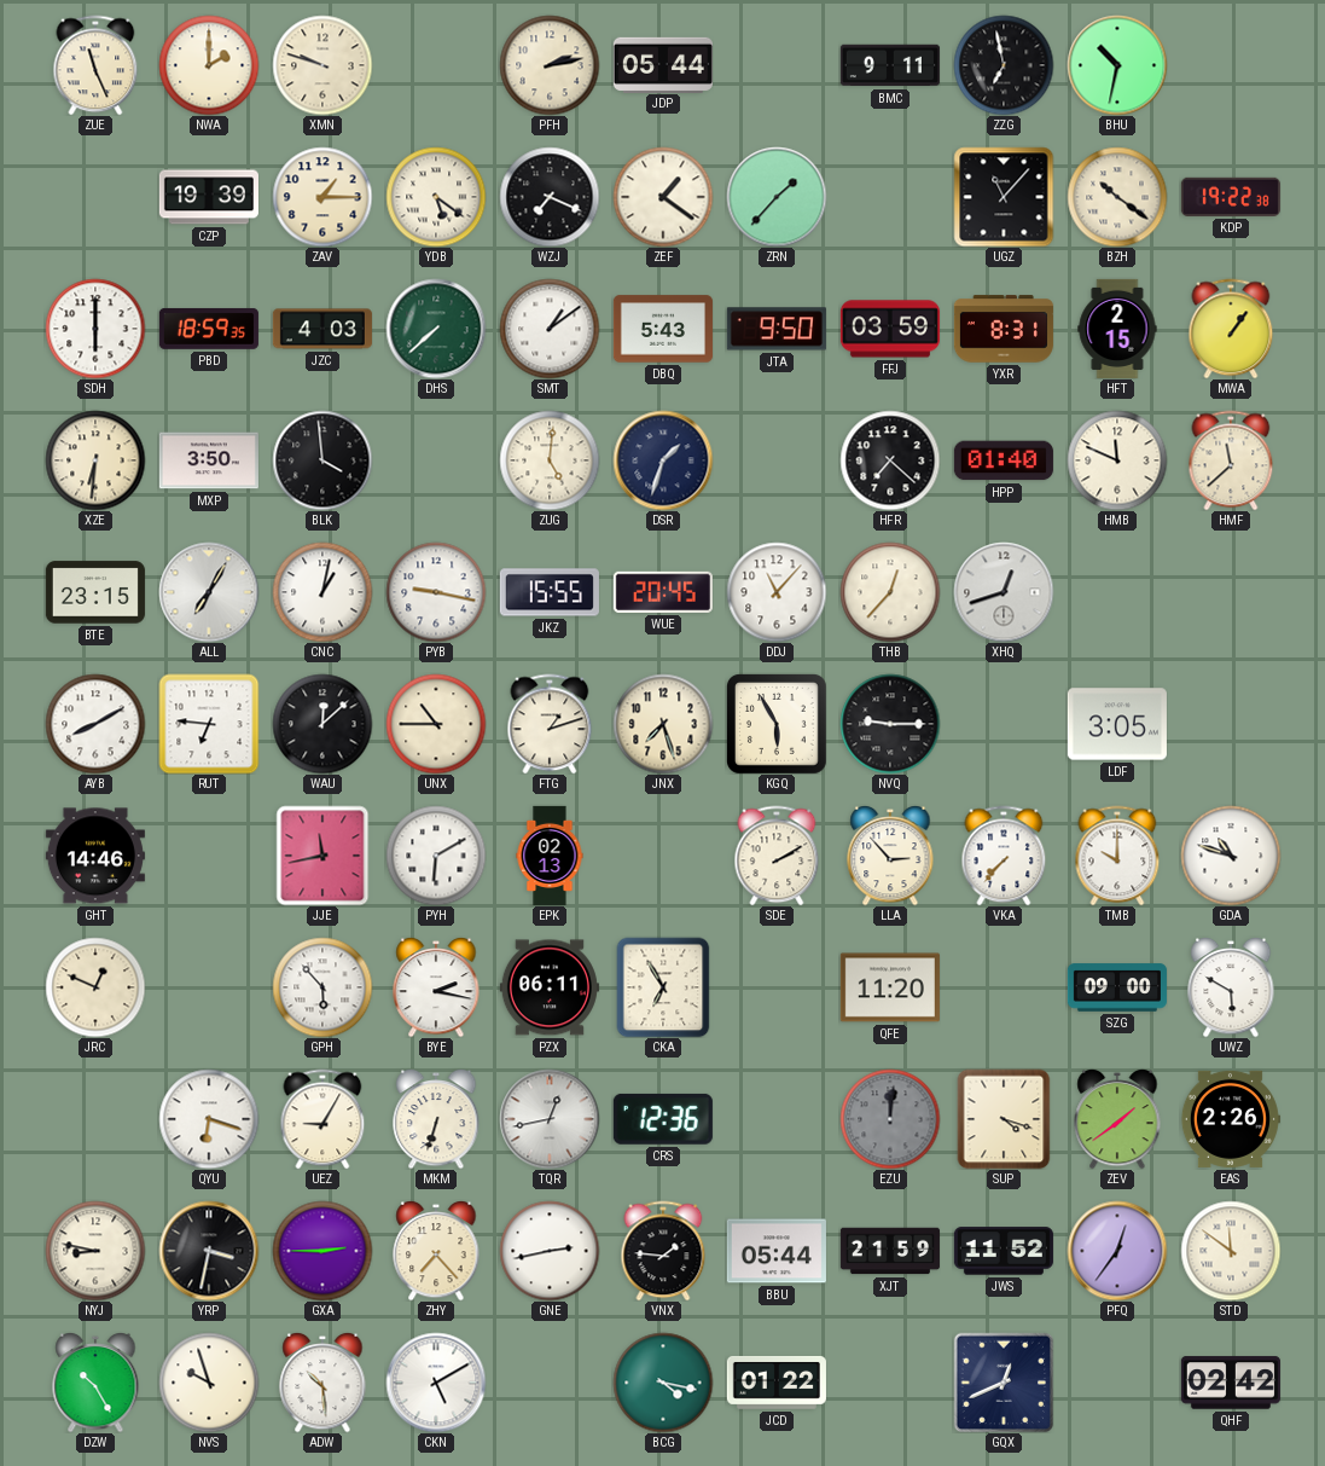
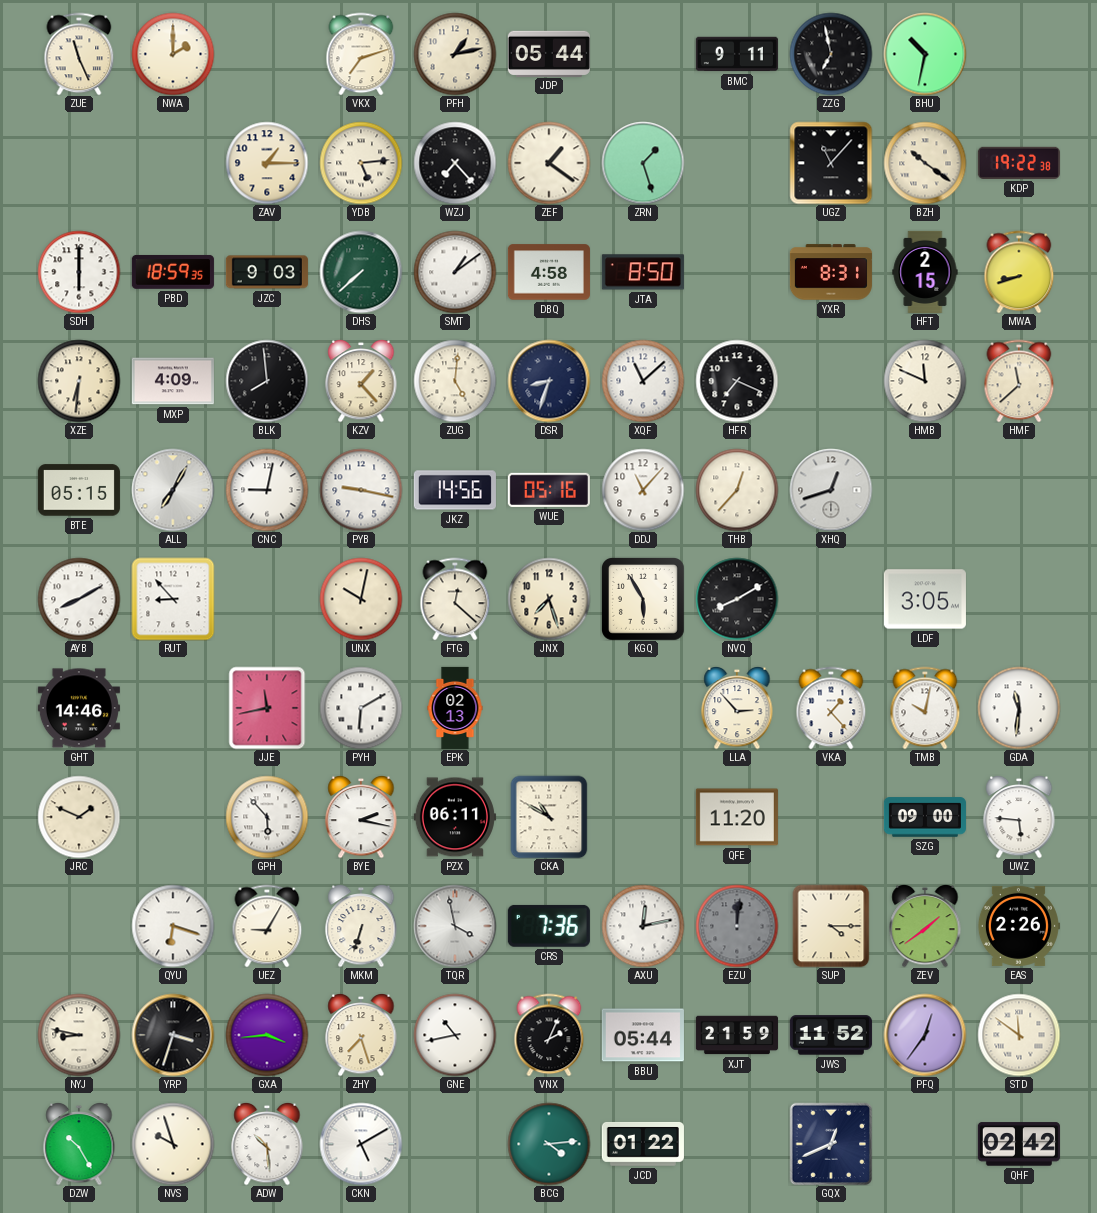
XMN: 9:48 -> none
VKX: none -> 7:12
PFH: 2:13 -> 1:13
CZP: 19:39 -> none
YDB: 5:21 -> 5:14
WZJ: 7:19 -> 7:23
ZRN: 1:37 -> 1:27
JZC: 4:03 -> 9:03
DBQ: 5:43 -> 4:58
JTA: 9:50 -> 8:50
FFJ: 03:59 -> none
MWA: 1:06 -> 8:42
MXP: 3:50 -> 4:09
BLK: 3:59 -> 7:59
KZV: none -> 1:23
DSR: 1:33 -> 8:33
XQF: none -> 11:08
HFR: 7:22 -> 7:19
HPP: 01:40 -> none
BTE: 23:15 -> 05:15
CNC: 1:02 -> 9:02
JKZ: 15:55 -> 14:56
WUE: 20:45 -> 05:16
RUT: 6:46 -> 8:53
WAU: 12:08 -> none
UNX: 10:45 -> 10:02
FTG: 1:12 -> 12:22
NVQ: 9:15 -> 8:10
SDE: 2:10 -> none
VKA: 7:37 -> 1:23
TMB: 10:00 -> 10:02
GDA: 10:48 -> 11:31
JRC: 12:49 -> 1:49
CKA: 6:55 -> 10:50
UWZ: 5:50 -> 5:46
TQR: 12:43 -> 3:58
CRS: 12:36 -> 7:36
AXU: none -> 12:13
SUP: 4:18 -> 4:15
YRP: 3:32 -> 3:33
GXA: 2:45 -> 3:44
ZHY: 7:23 -> 7:27
GNE: 2:43 -> 10:43
VNX: 1:46 -> 2:04
BCG: 4:17 -> 4:14
